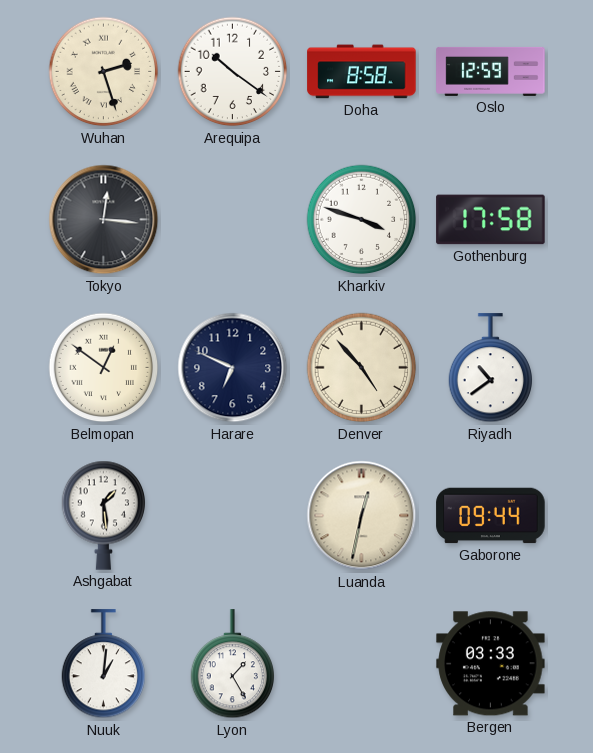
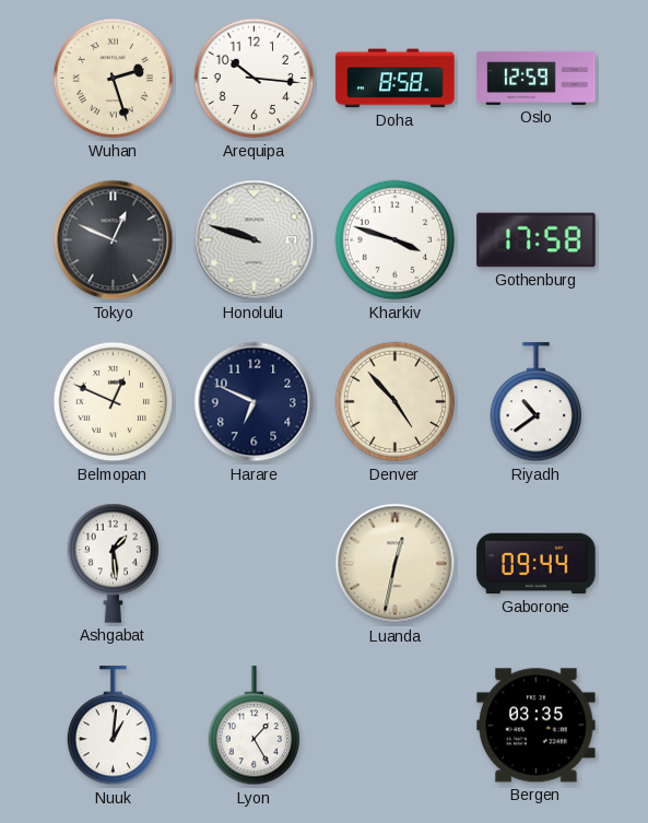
Arequipa: 10:21 -> 10:16
Tokyo: 12:16 -> 12:49
Honolulu: none -> 9:48
Belmopan: 12:51 -> 12:49
Bergen: 03:33 -> 03:35
